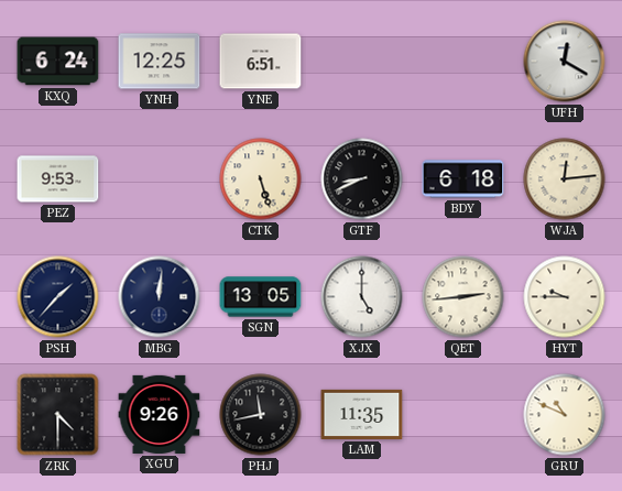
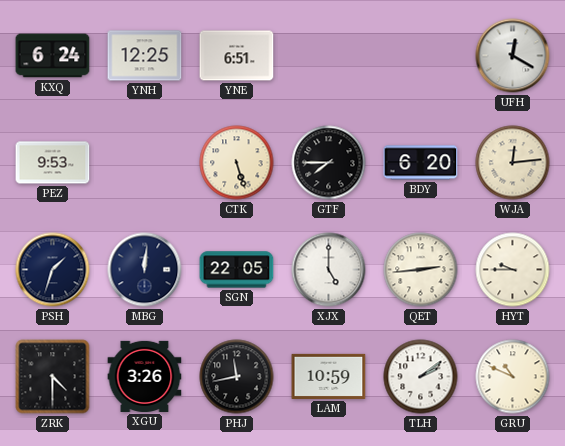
GTF: 8:41 -> 7:45
BDY: 6:18 -> 6:20
PSH: 1:37 -> 1:33
SGN: 13:05 -> 22:05
XGU: 9:26 -> 3:26
LAM: 11:35 -> 10:59
TLH: none -> 2:09
